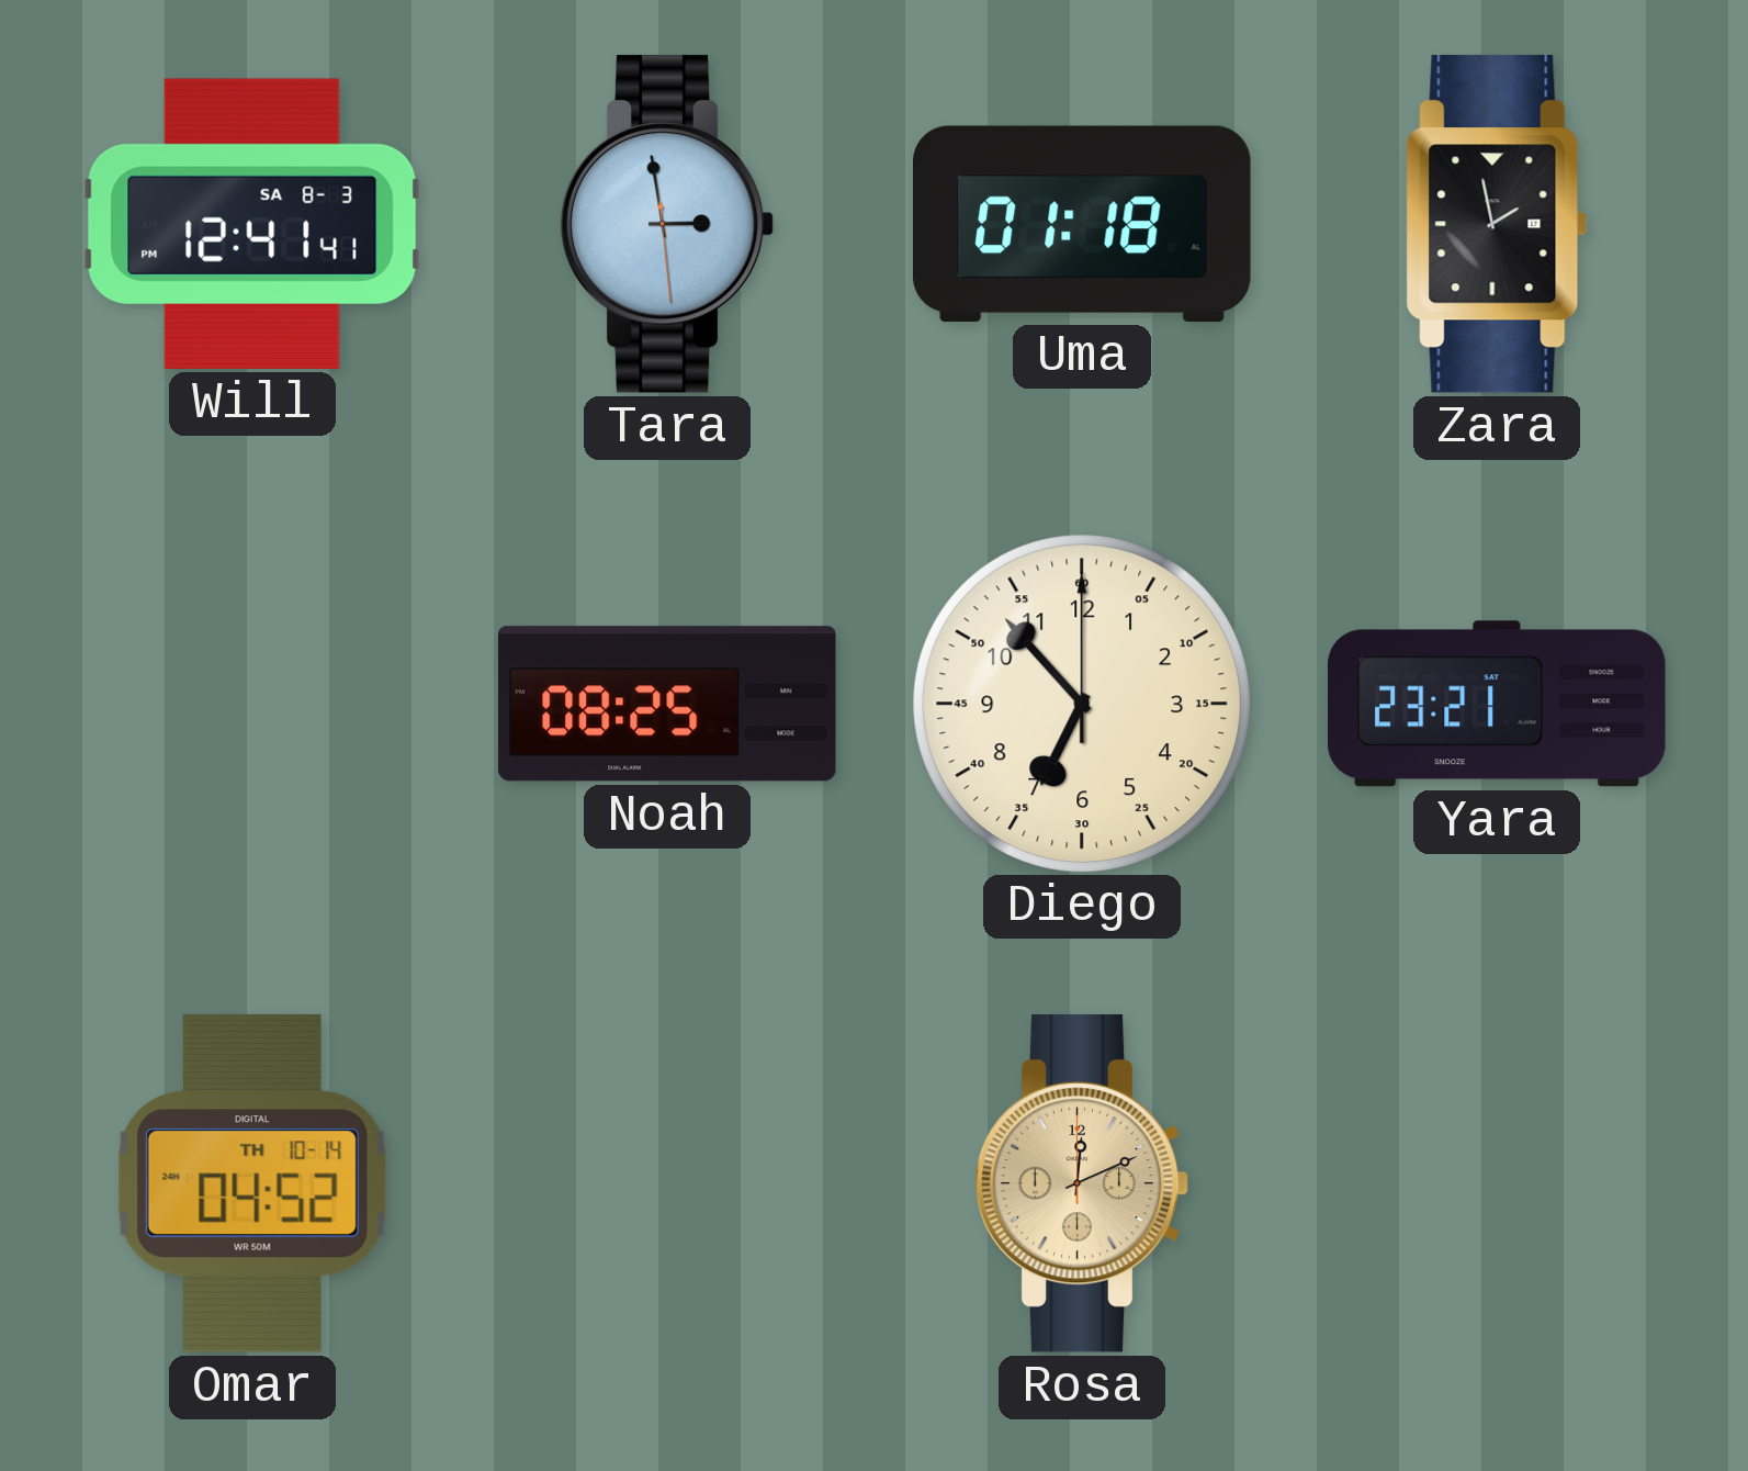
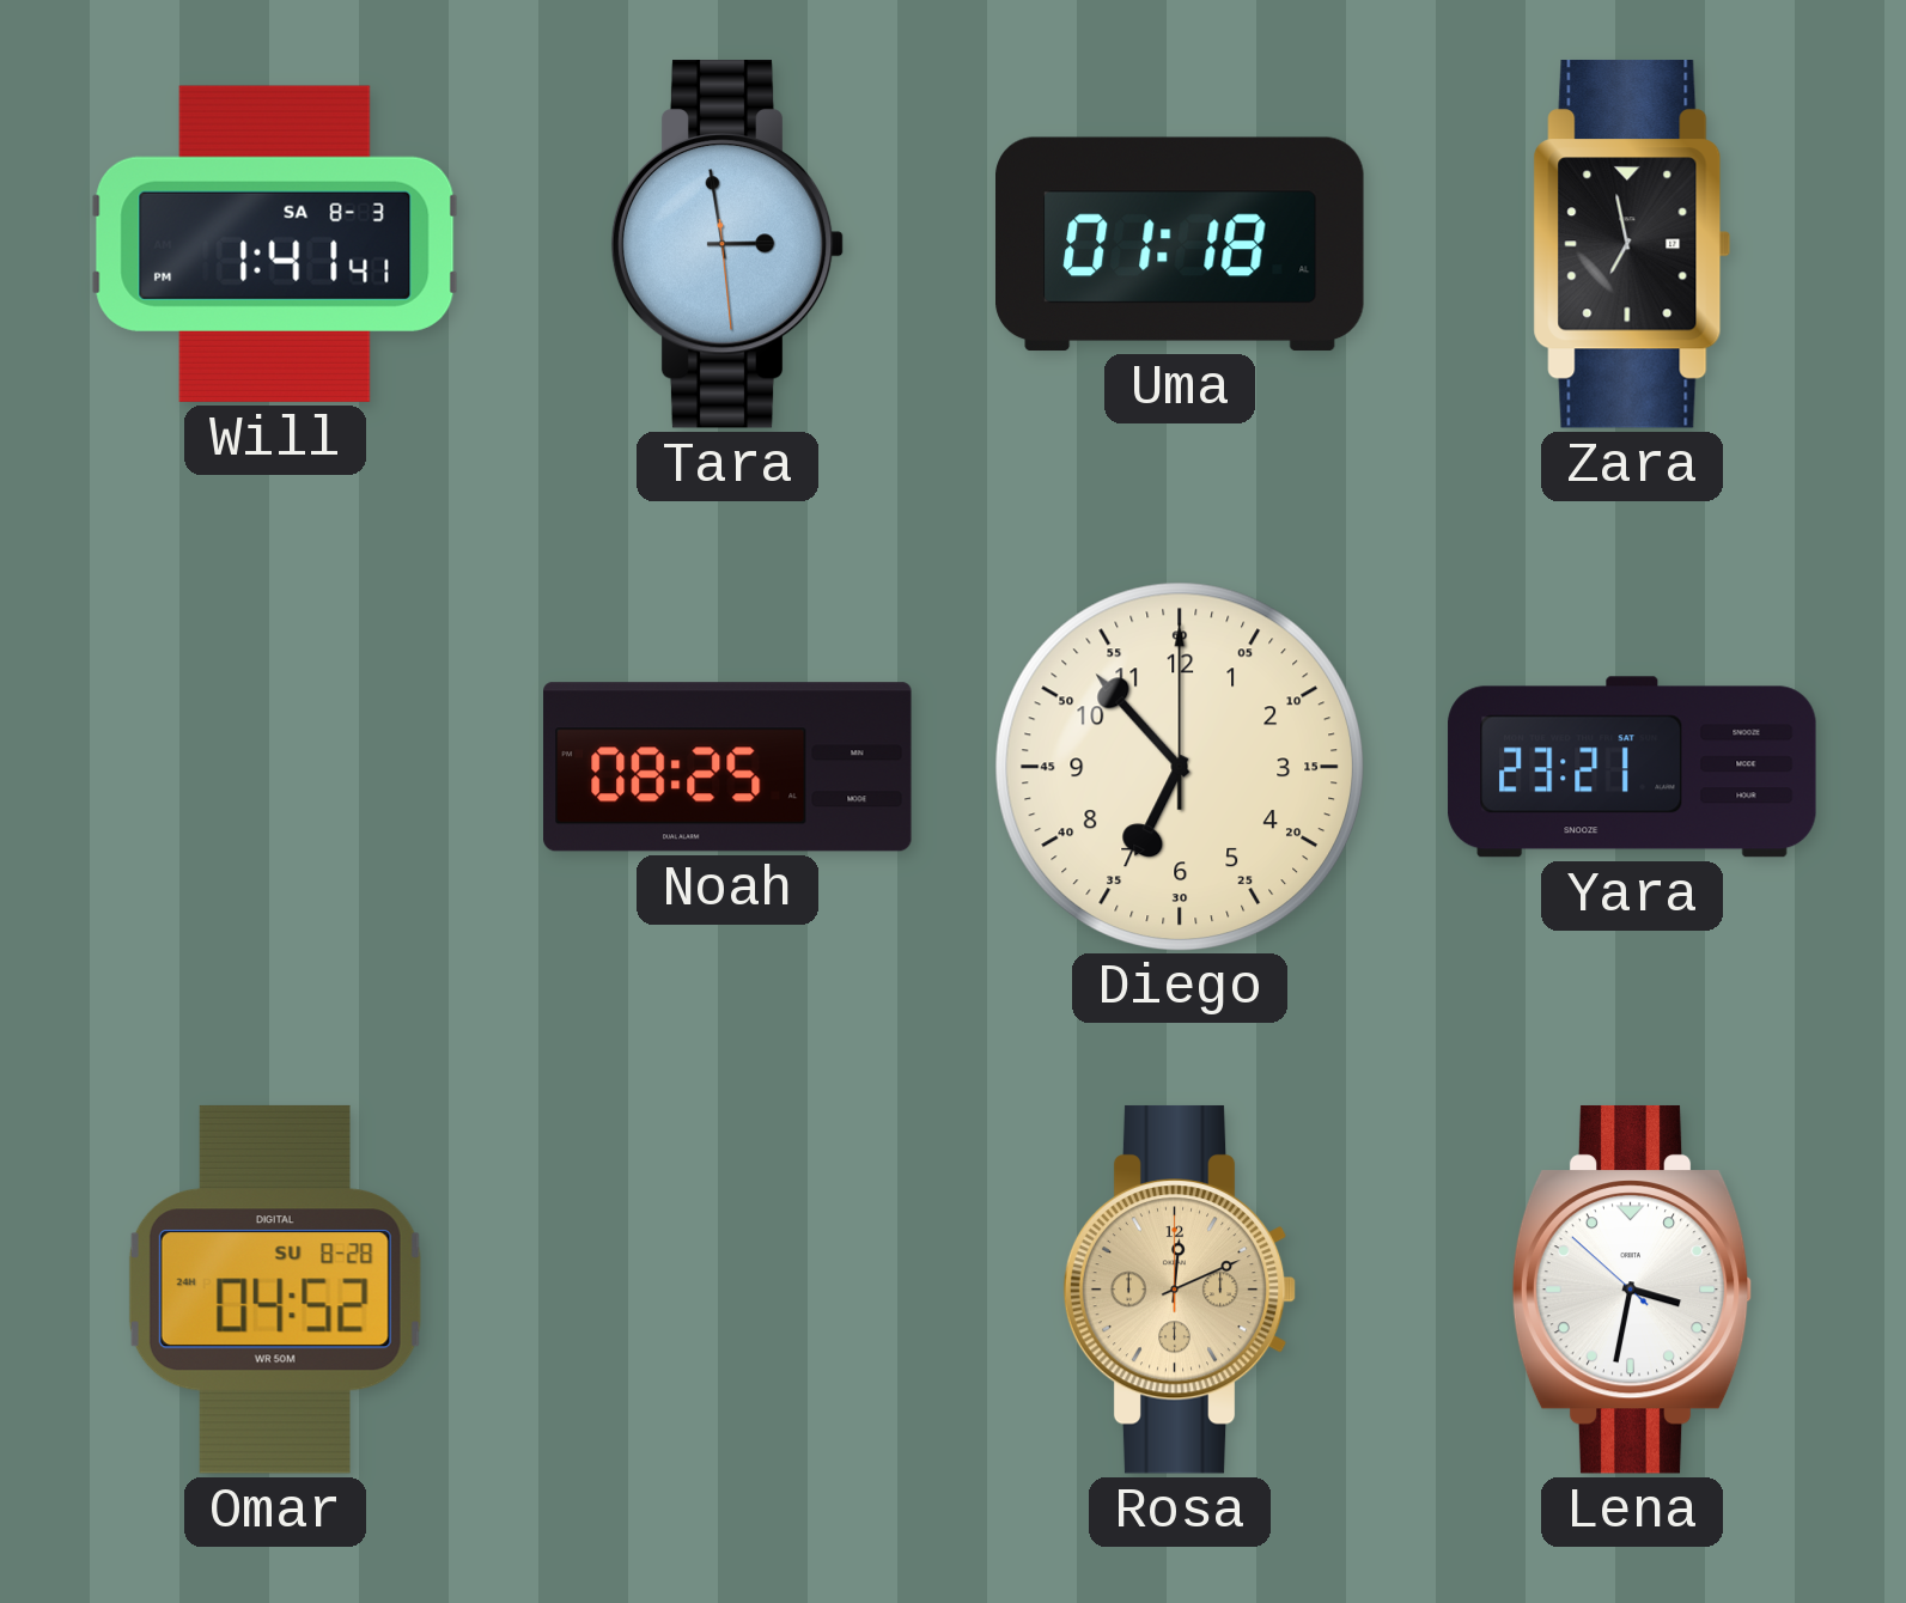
Will: 12:41 -> 1:41
Zara: 1:58 -> 6:58
Omar date: TH 10-14 -> SU 8-28
Lena: none -> 3:31
